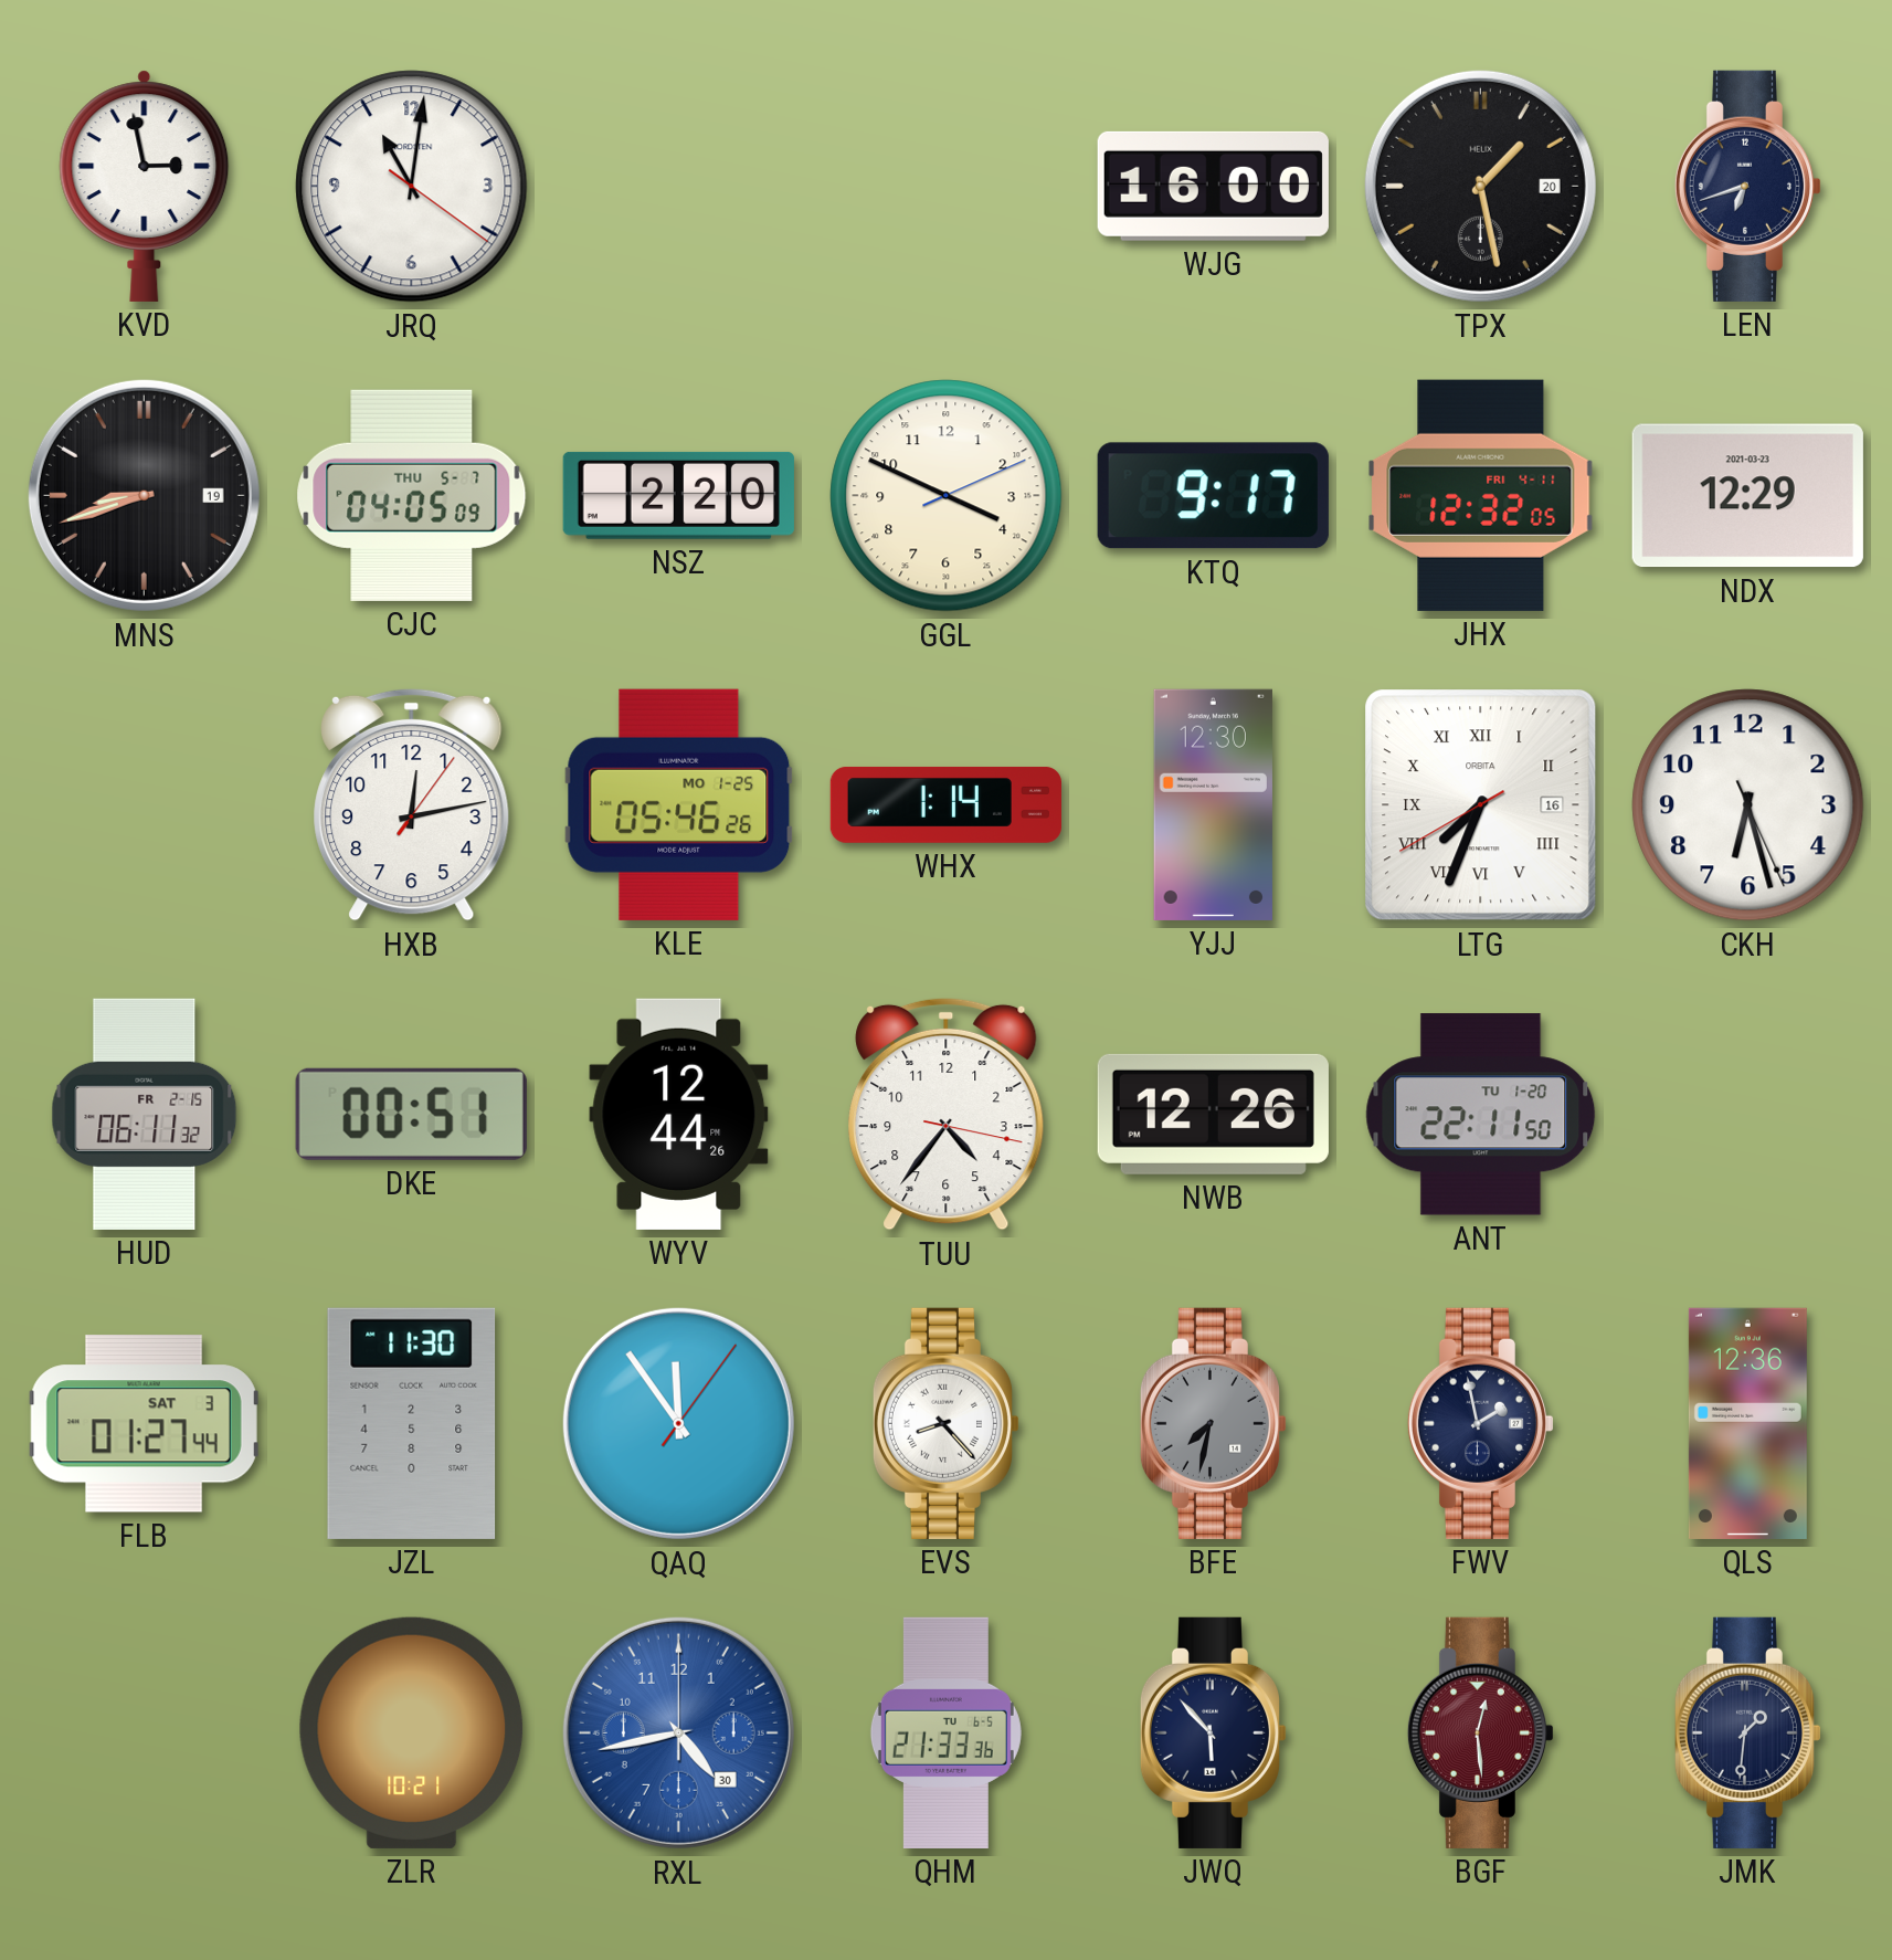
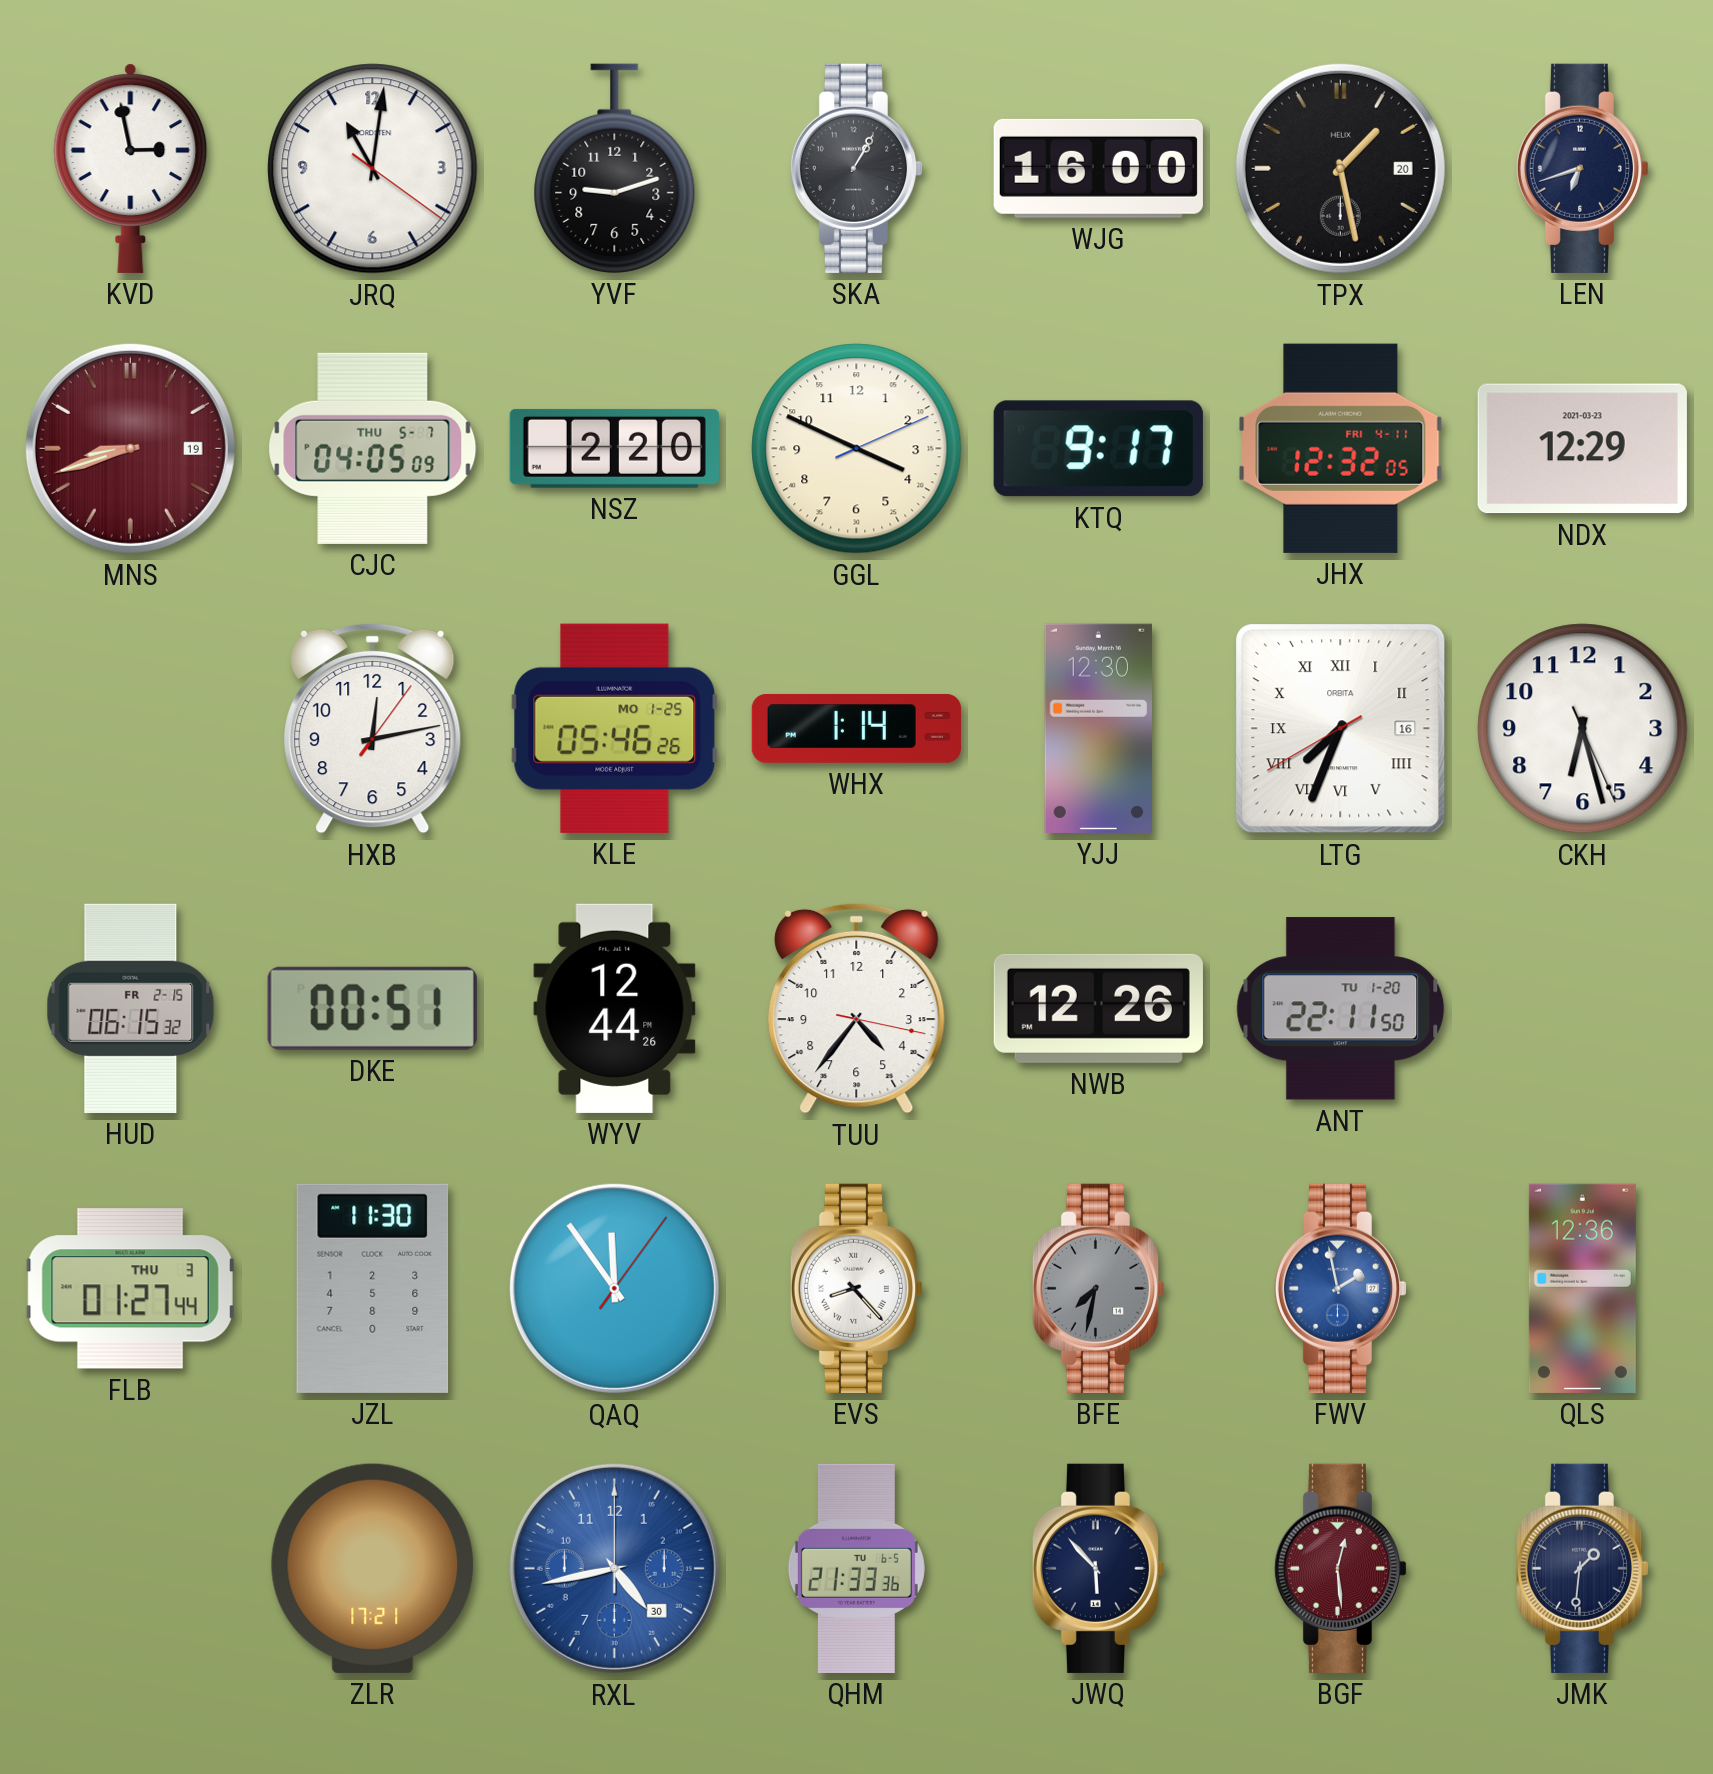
YVF: none -> 9:12
SKA: none -> 1:05
MNS dial: black -> burgundy
HUD: 06:11 -> 06:15
FLB date: SAT 3 -> THU 3
FWV dial: navy -> blue
ZLR: 10:21 -> 17:21
